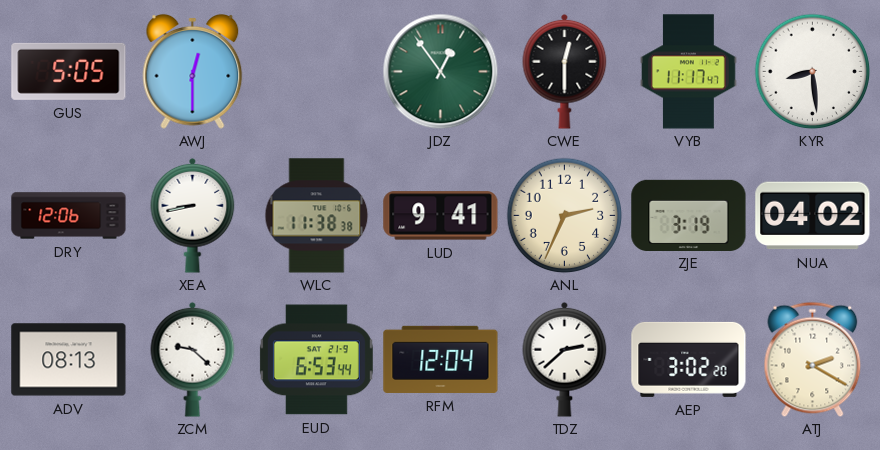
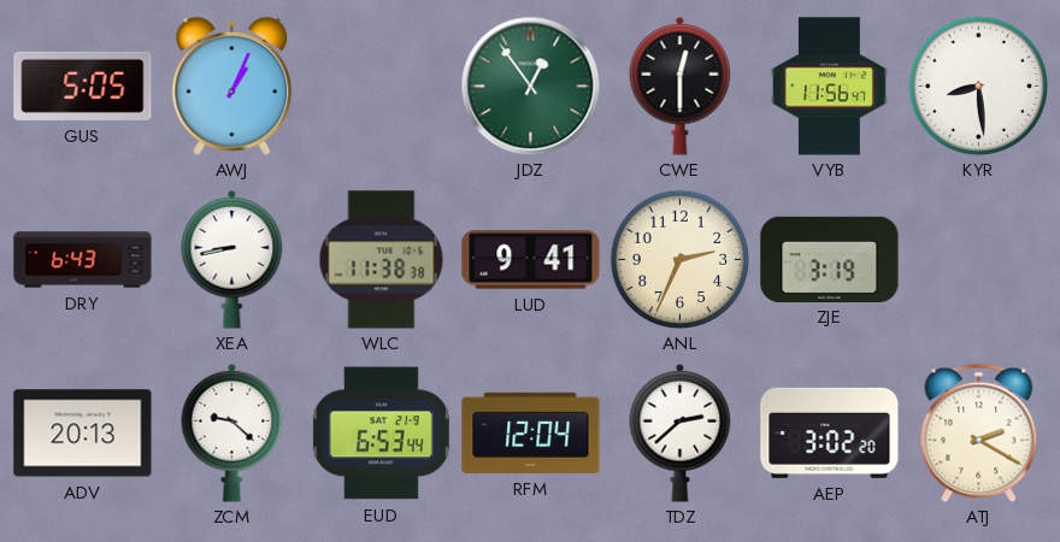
AWJ: 12:30 -> 1:04
VYB: 11:17 -> 11:56
DRY: 12:06 -> 6:43
NUA: 04:02 -> none
ADV: 08:13 -> 20:13
